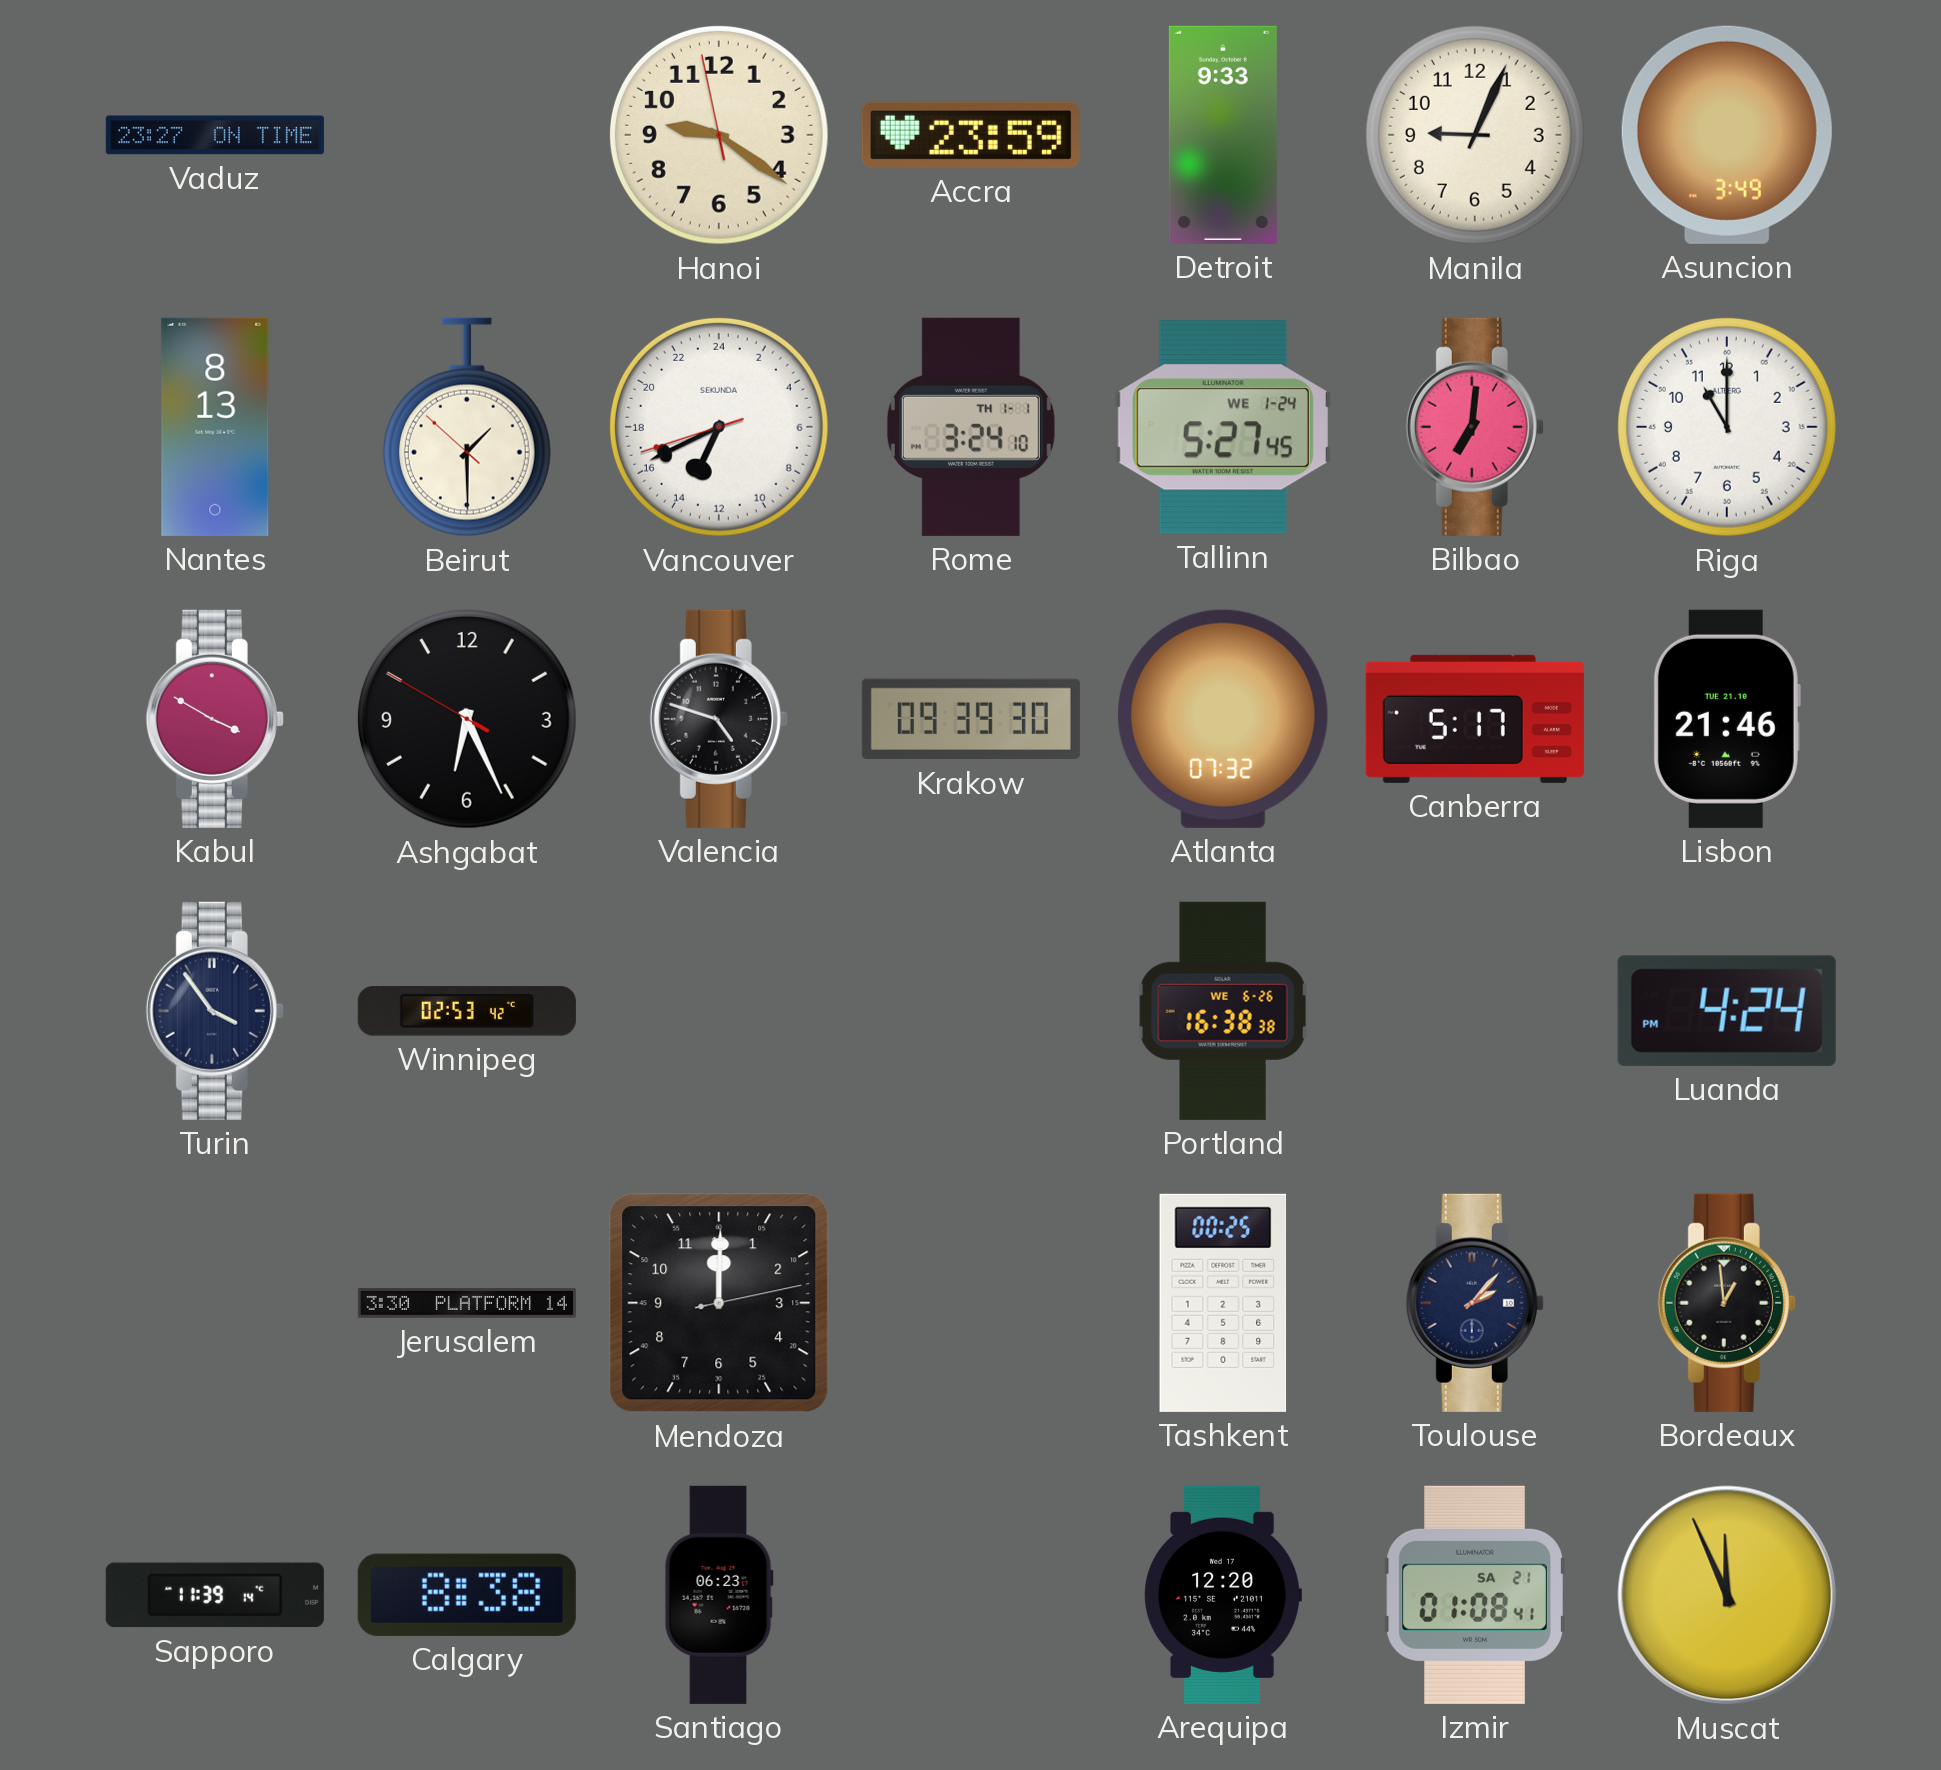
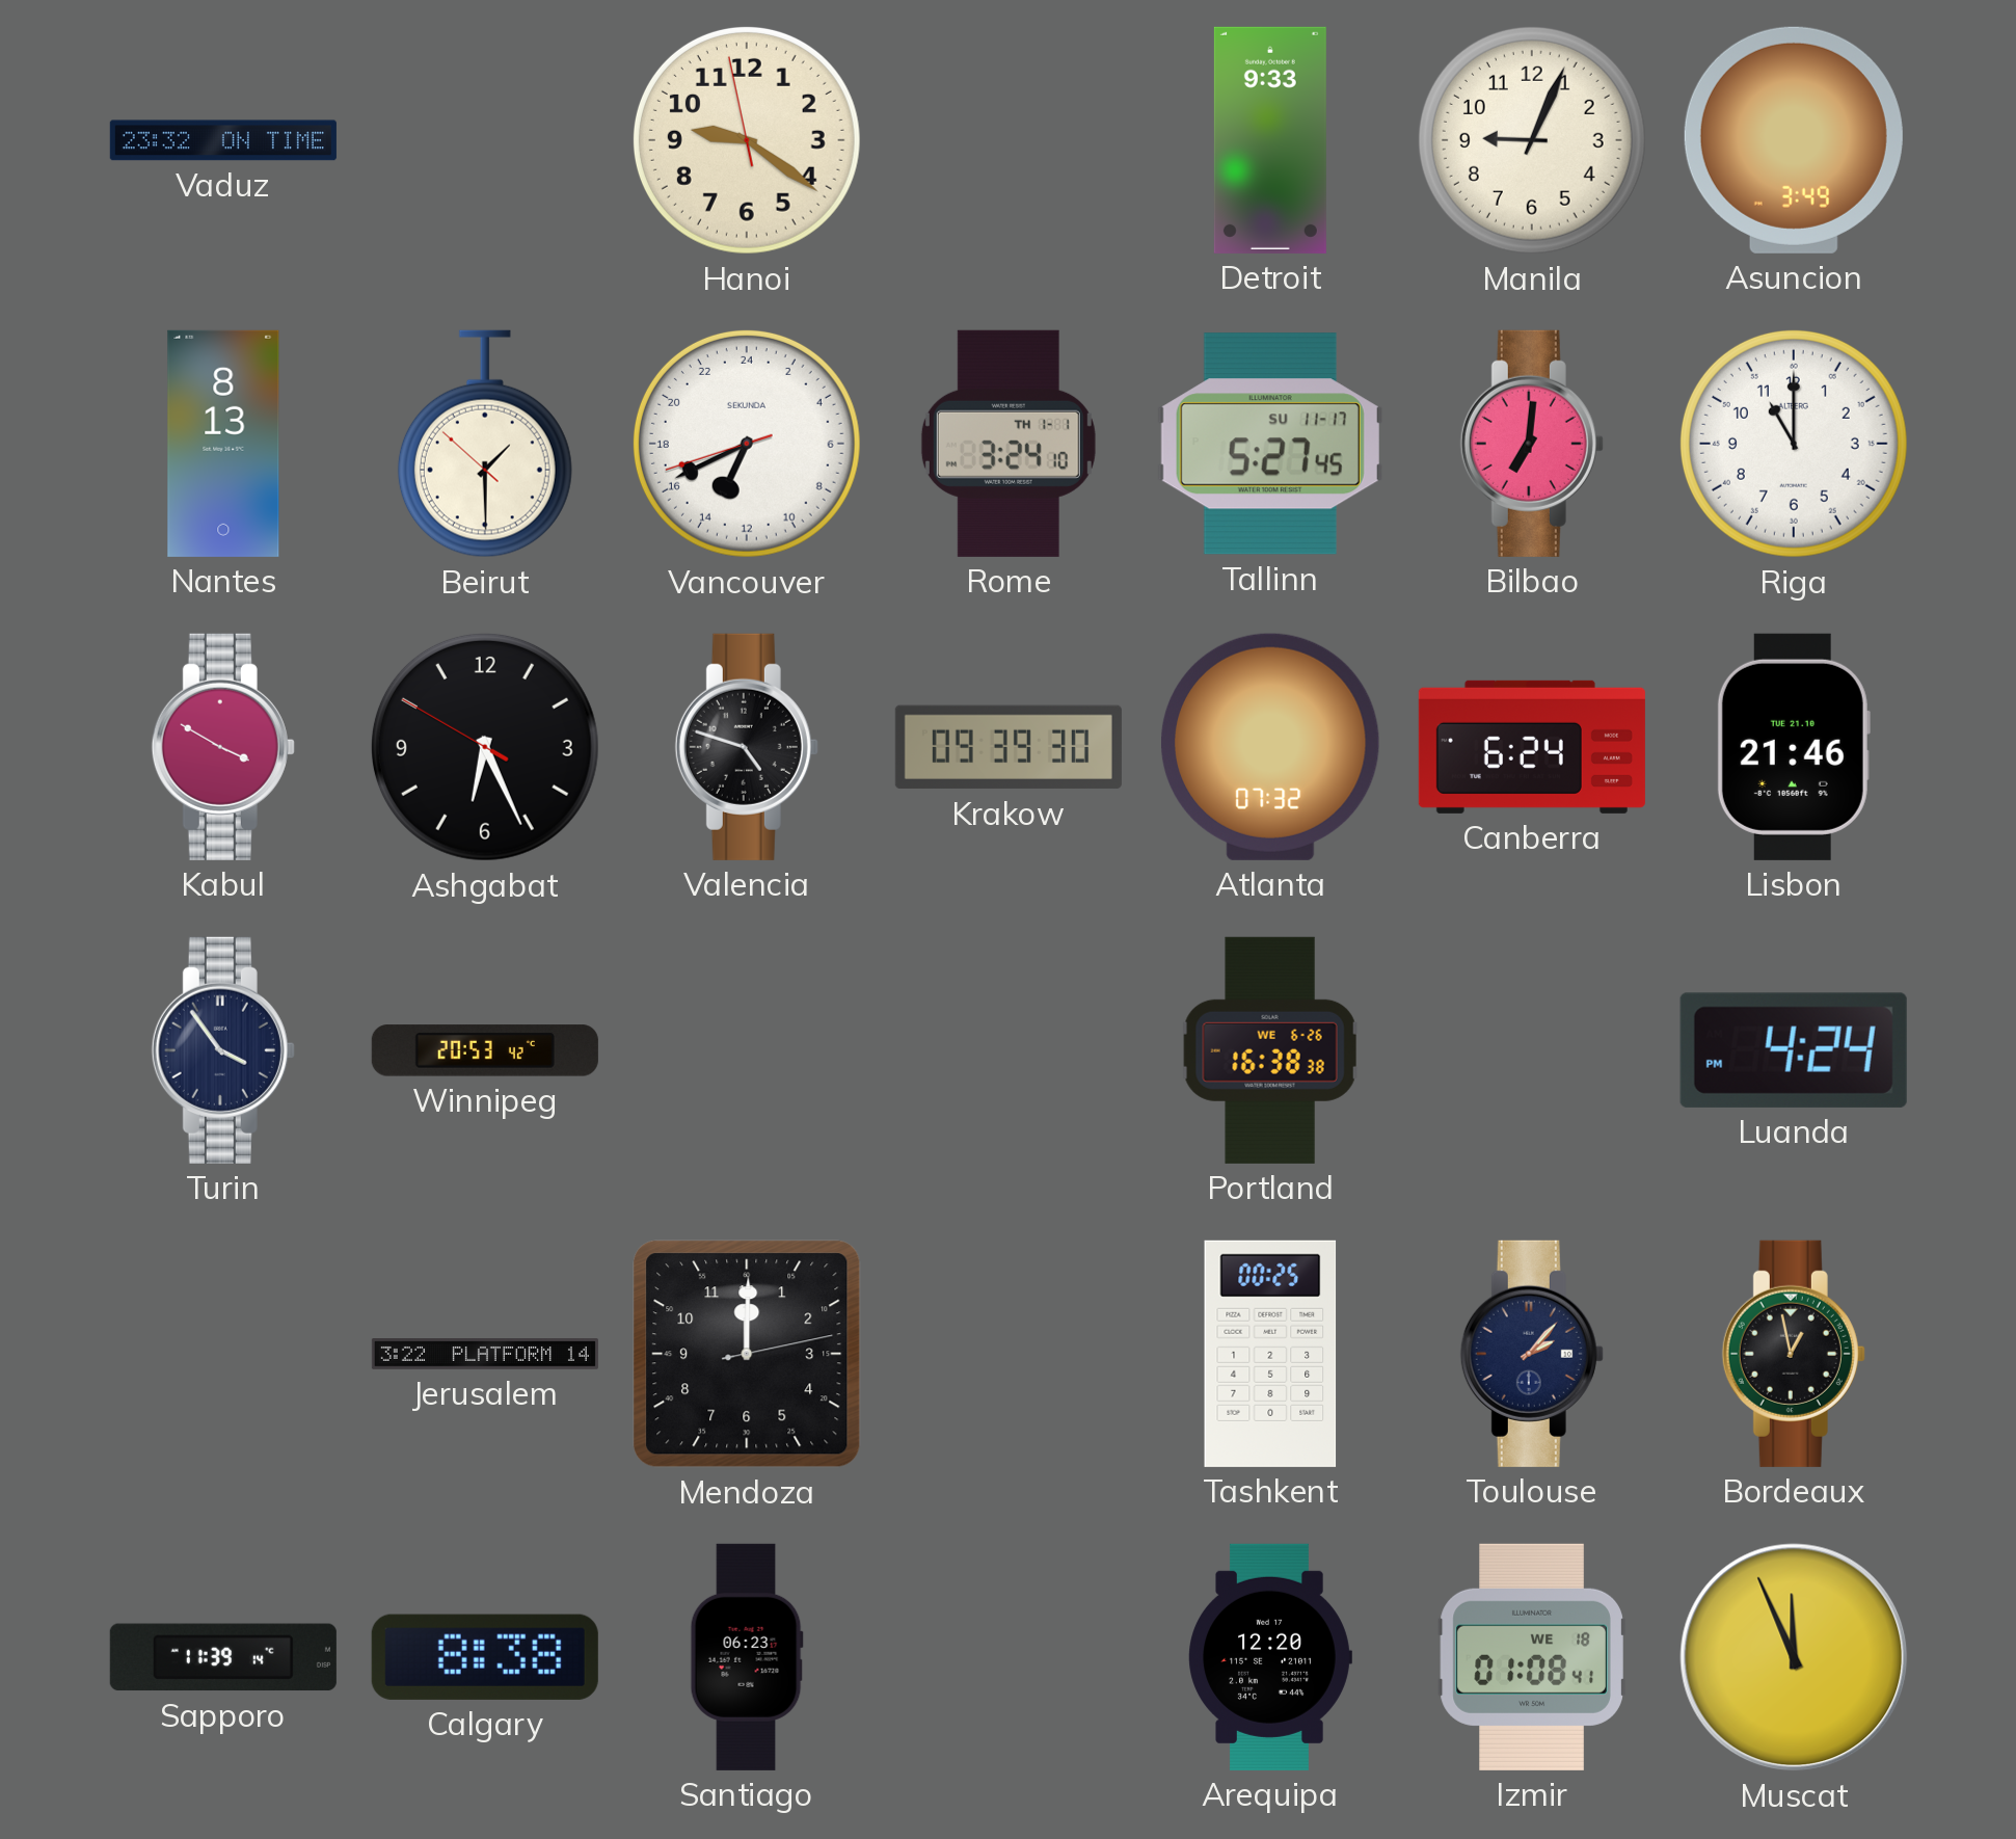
Vaduz: 23:27 -> 23:32
Accra: 23:59 -> none
Tallinn date: WE 1-24 -> SU 11-17
Canberra: 5:17 -> 6:24
Winnipeg: 02:53 -> 20:53
Jerusalem: 3:30 -> 3:22
Bordeaux: 12:59 -> 12:58
Izmir date: SA 21 -> WE 18
